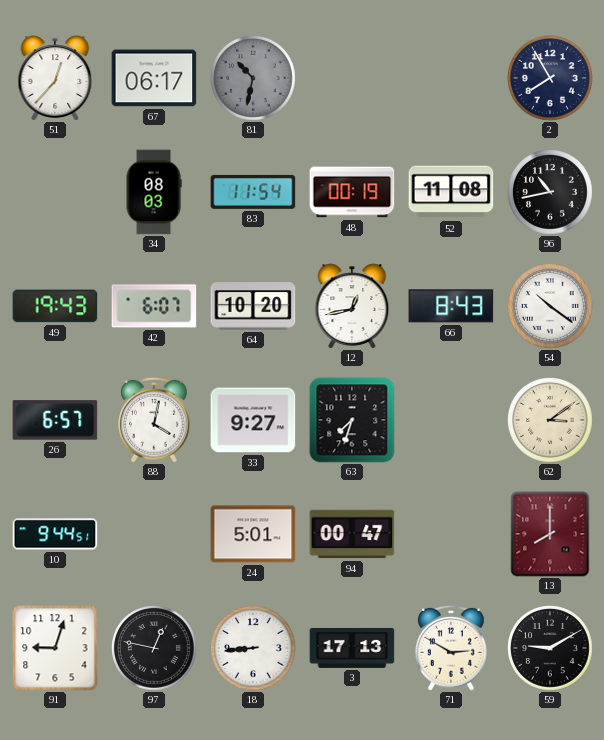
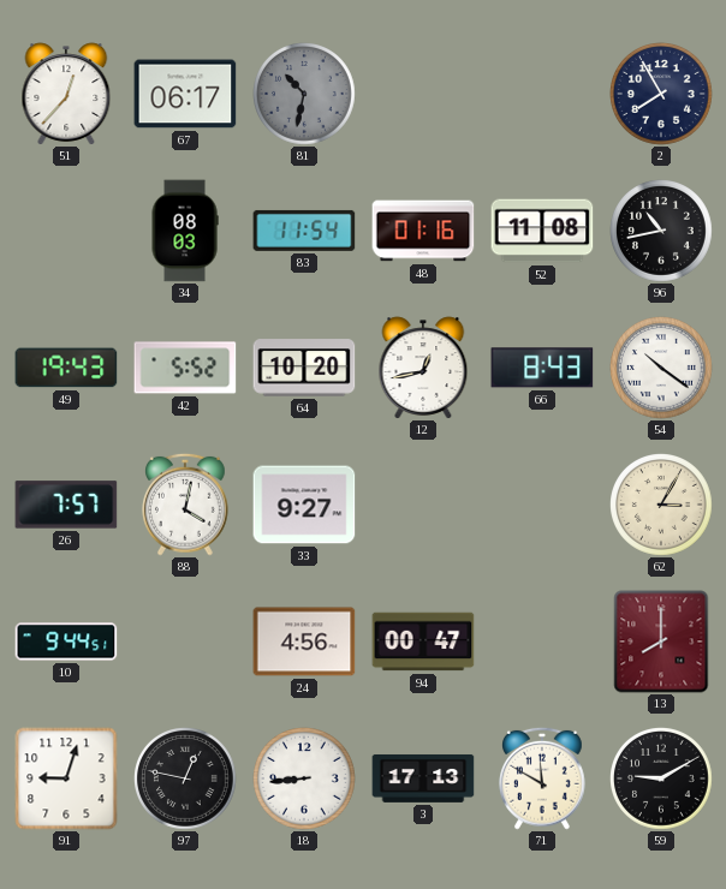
48: 00:19 -> 01:16
42: 6:07 -> 5:52
26: 6:57 -> 7:57
63: 7:33 -> none
62: 3:09 -> 3:05
24: 5:01 -> 4:56
71: 2:50 -> 11:50
